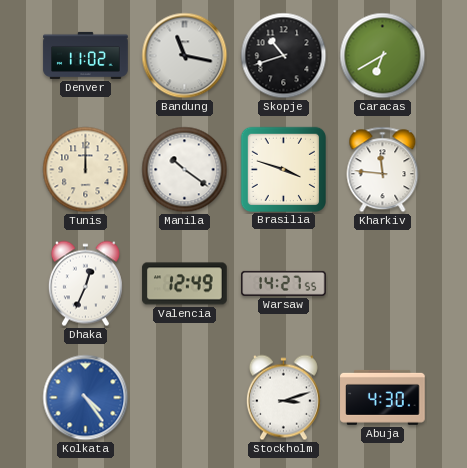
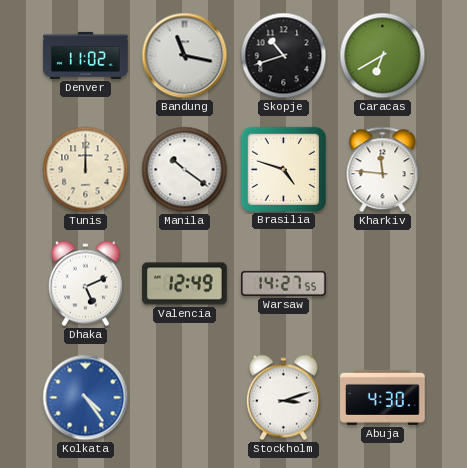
Brasilia: 3:48 -> 4:48
Dhaka: 12:34 -> 5:11
